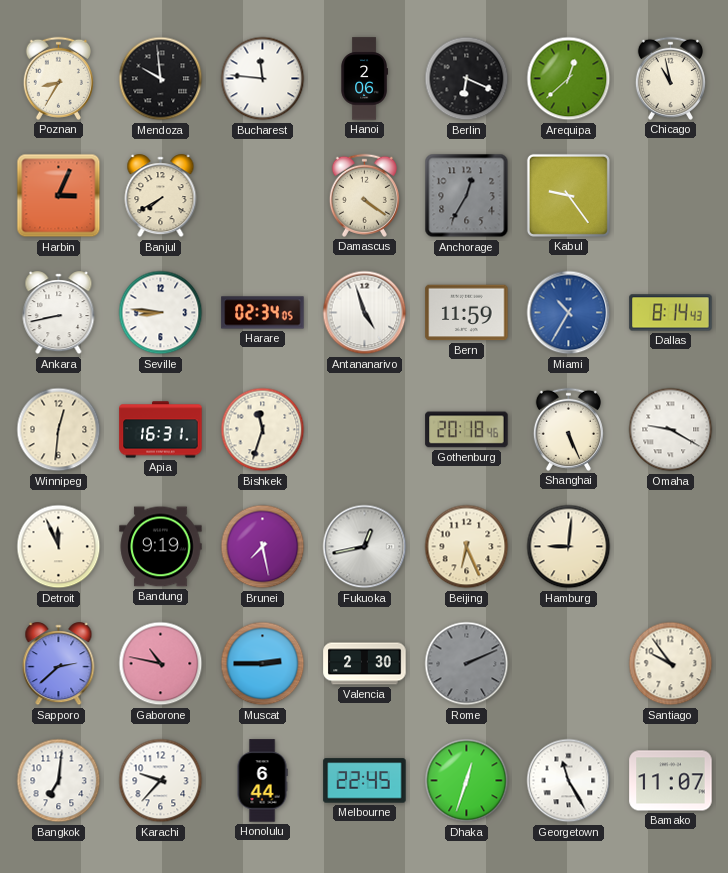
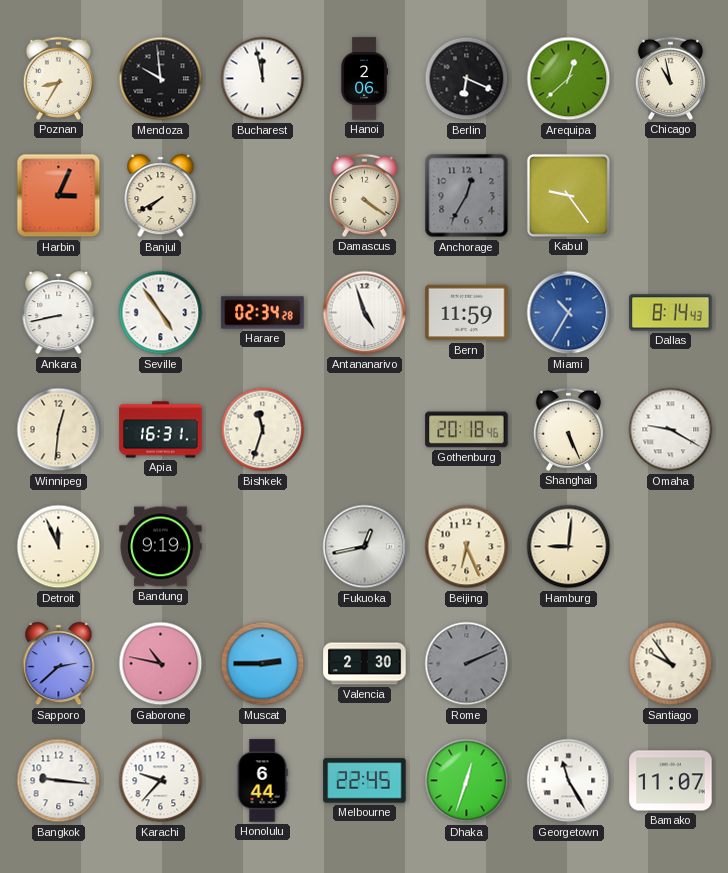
Bucharest: 11:46 -> 11:58
Seville: 8:46 -> 4:54
Harare: 02:34:05 -> 02:34:28
Brunei: 7:28 -> none
Bangkok: 7:01 -> 9:16
